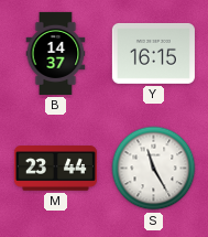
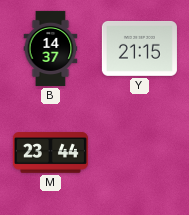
Y: 16:15 -> 21:15
S: 11:25 -> none
